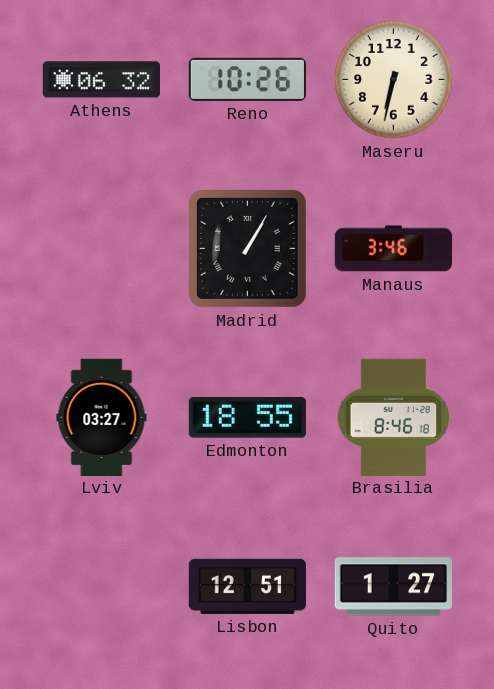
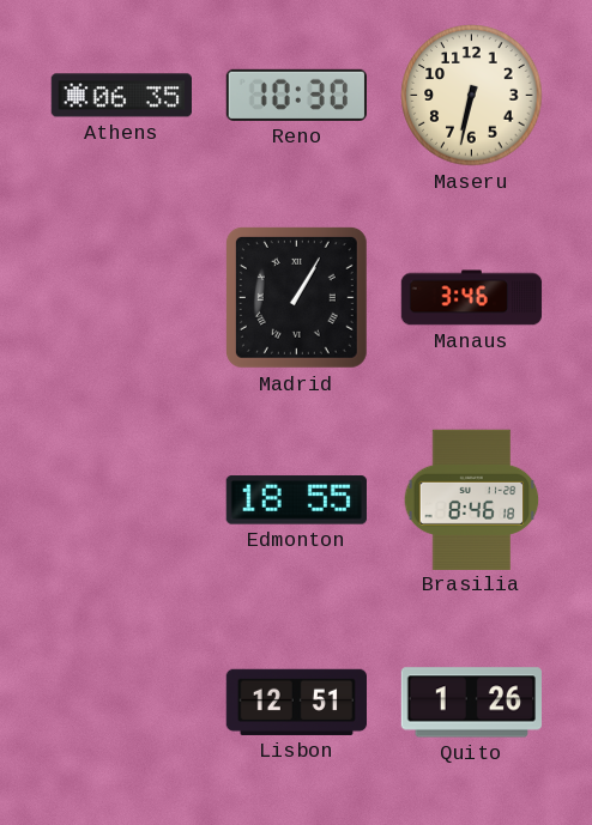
Athens: 06:32 -> 06:35
Reno: 10:26 -> 10:30
Lviv: 03:27 -> none
Quito: 1:27 -> 1:26
